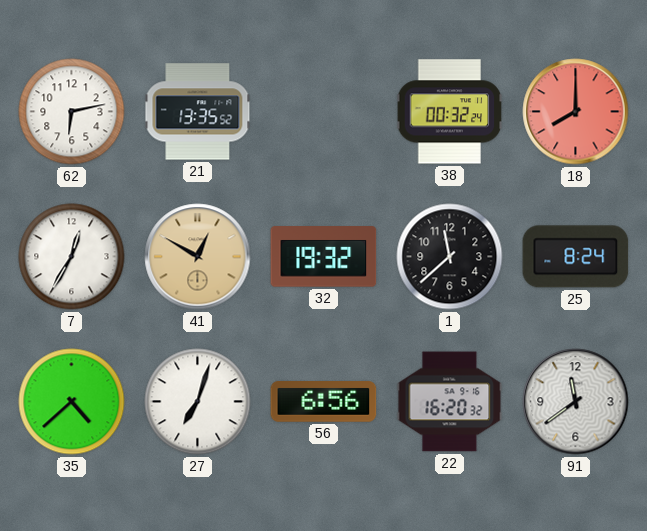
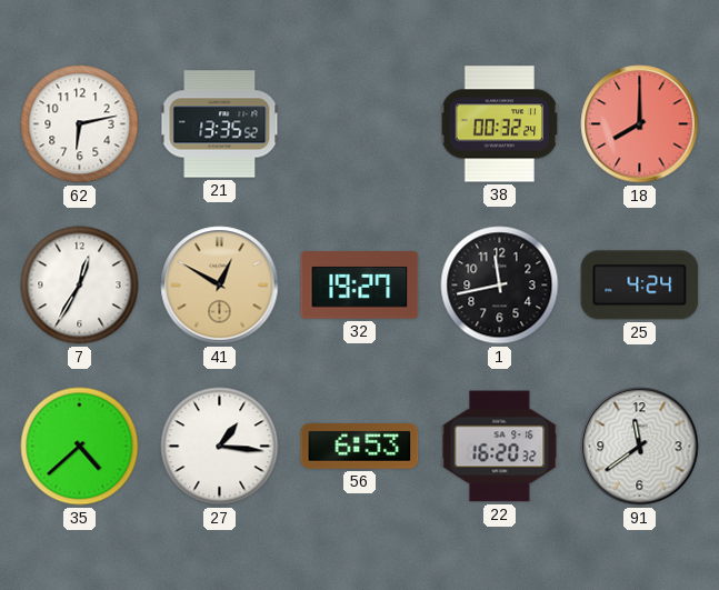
32: 19:32 -> 19:27
1: 11:38 -> 11:43
25: 8:24 -> 4:24
27: 7:03 -> 1:16
56: 6:56 -> 6:53
